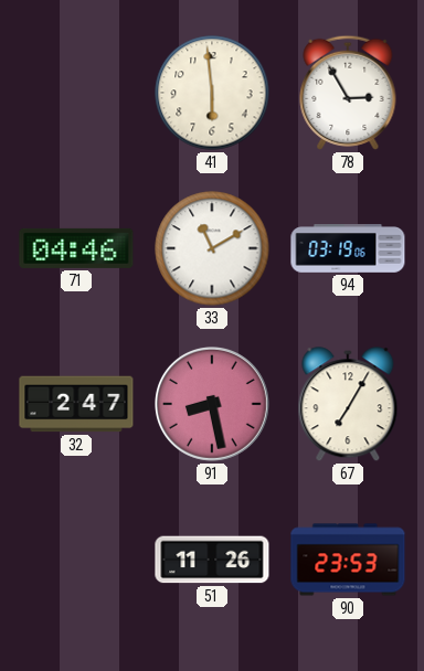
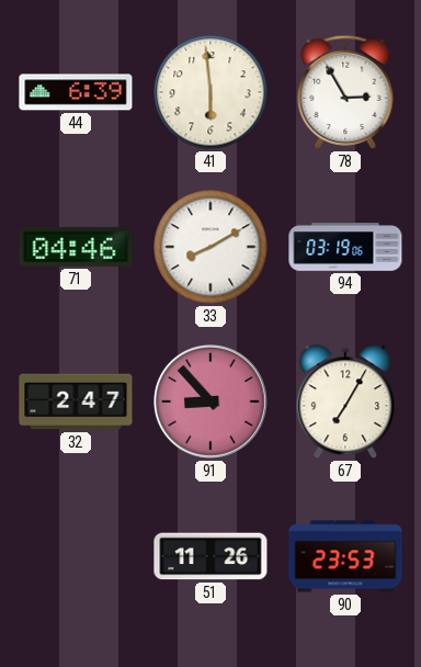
44: none -> 6:39
33: 11:10 -> 8:10
91: 8:28 -> 8:53
